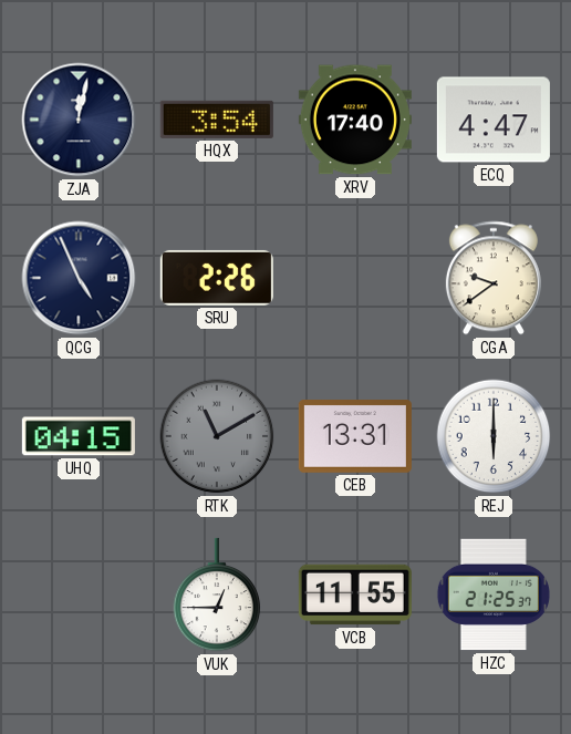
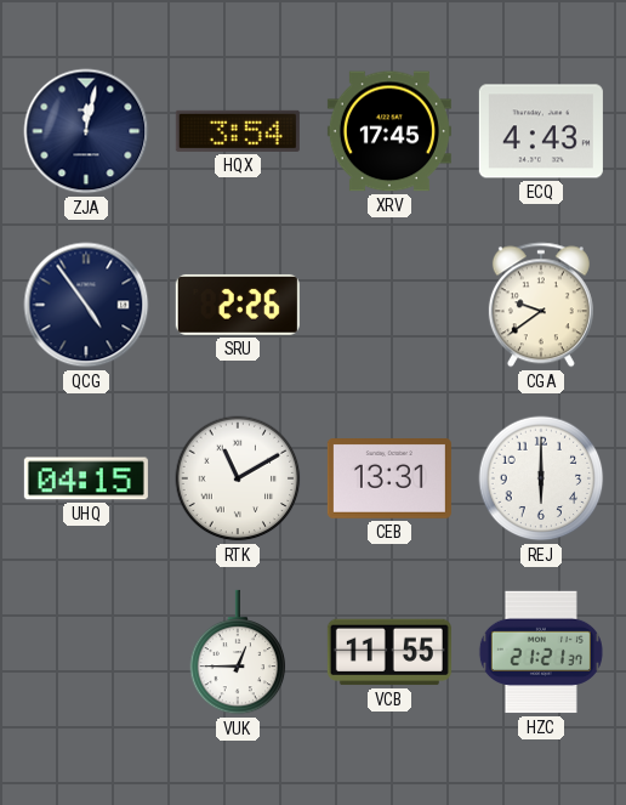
XRV: 17:40 -> 17:45
ECQ: 4:47 -> 4:43
QCG: 4:56 -> 4:54
RTK dial: grey -> white
HZC: 21:25 -> 21:21
